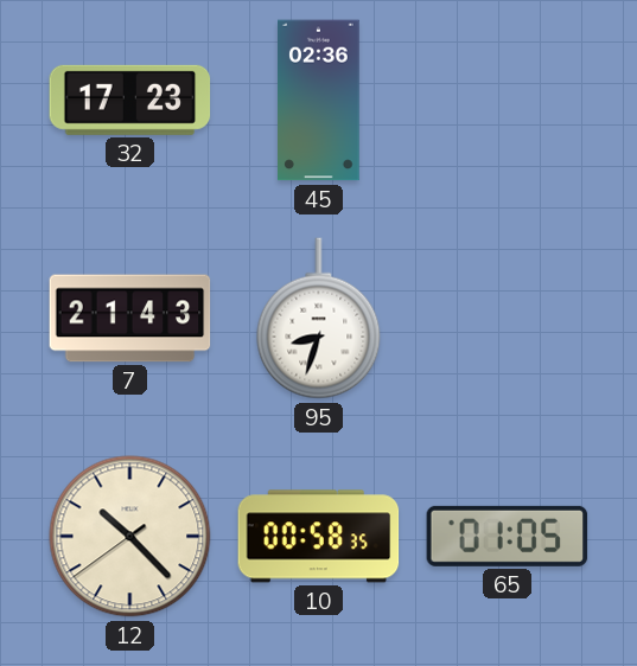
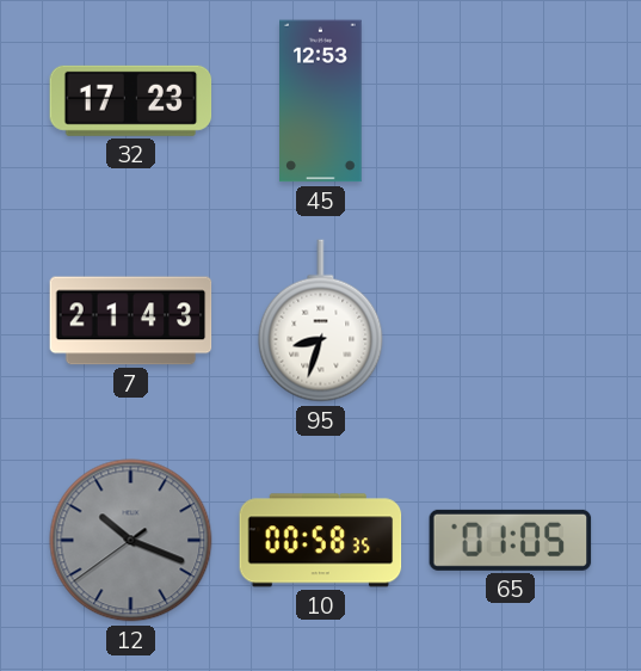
45: 02:36 -> 12:53
12: 10:22 -> 10:18
12 dial: cream -> grey
